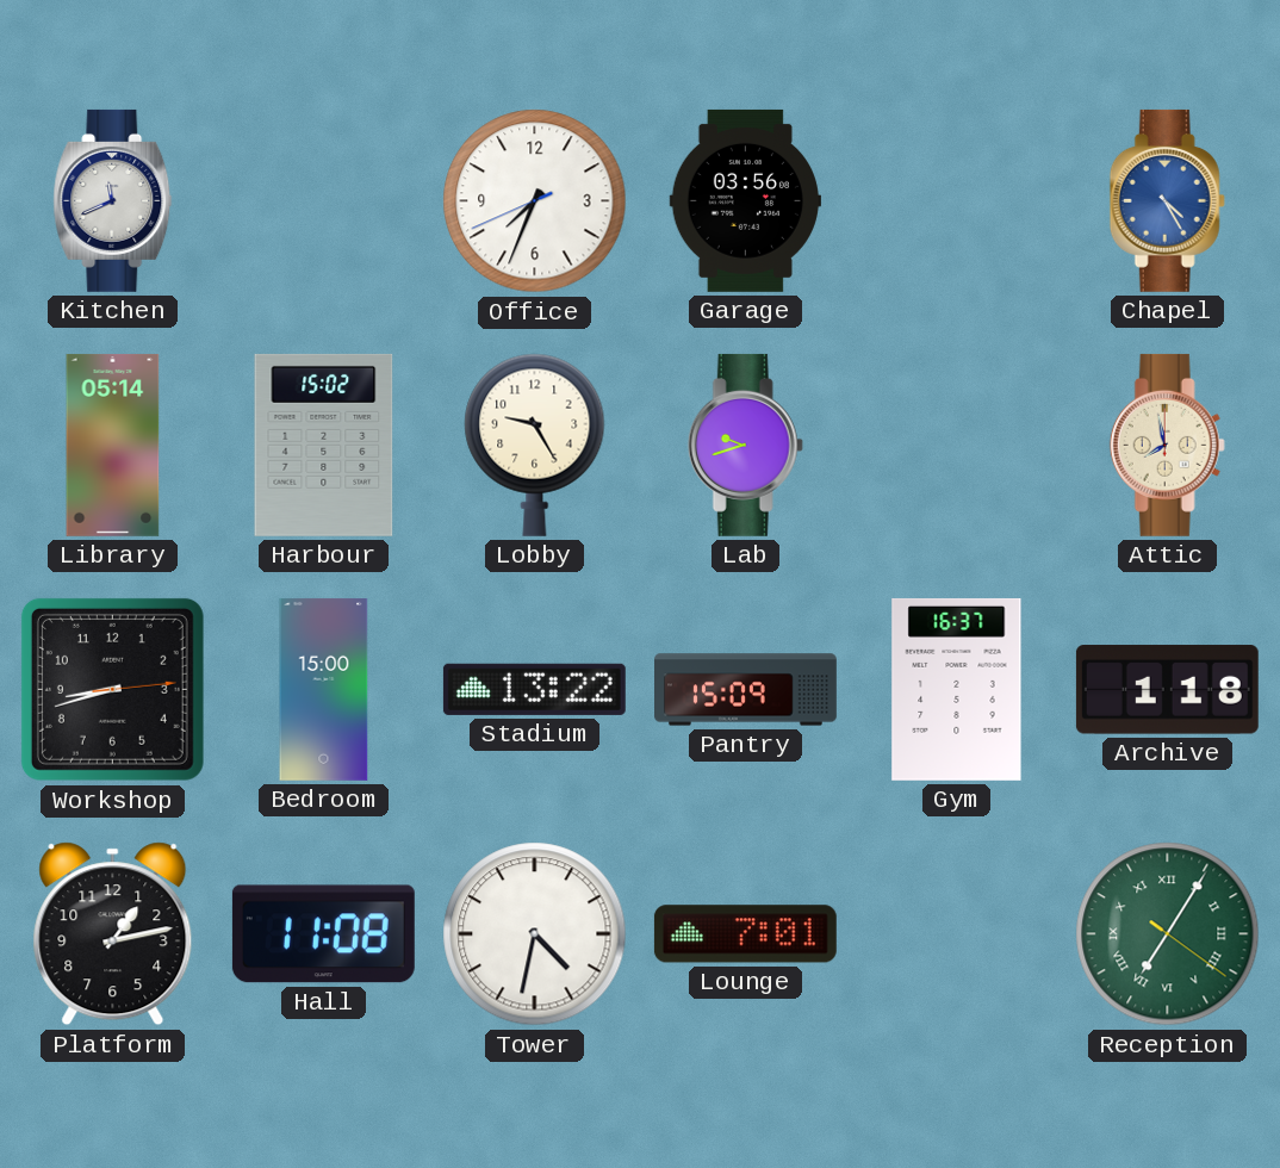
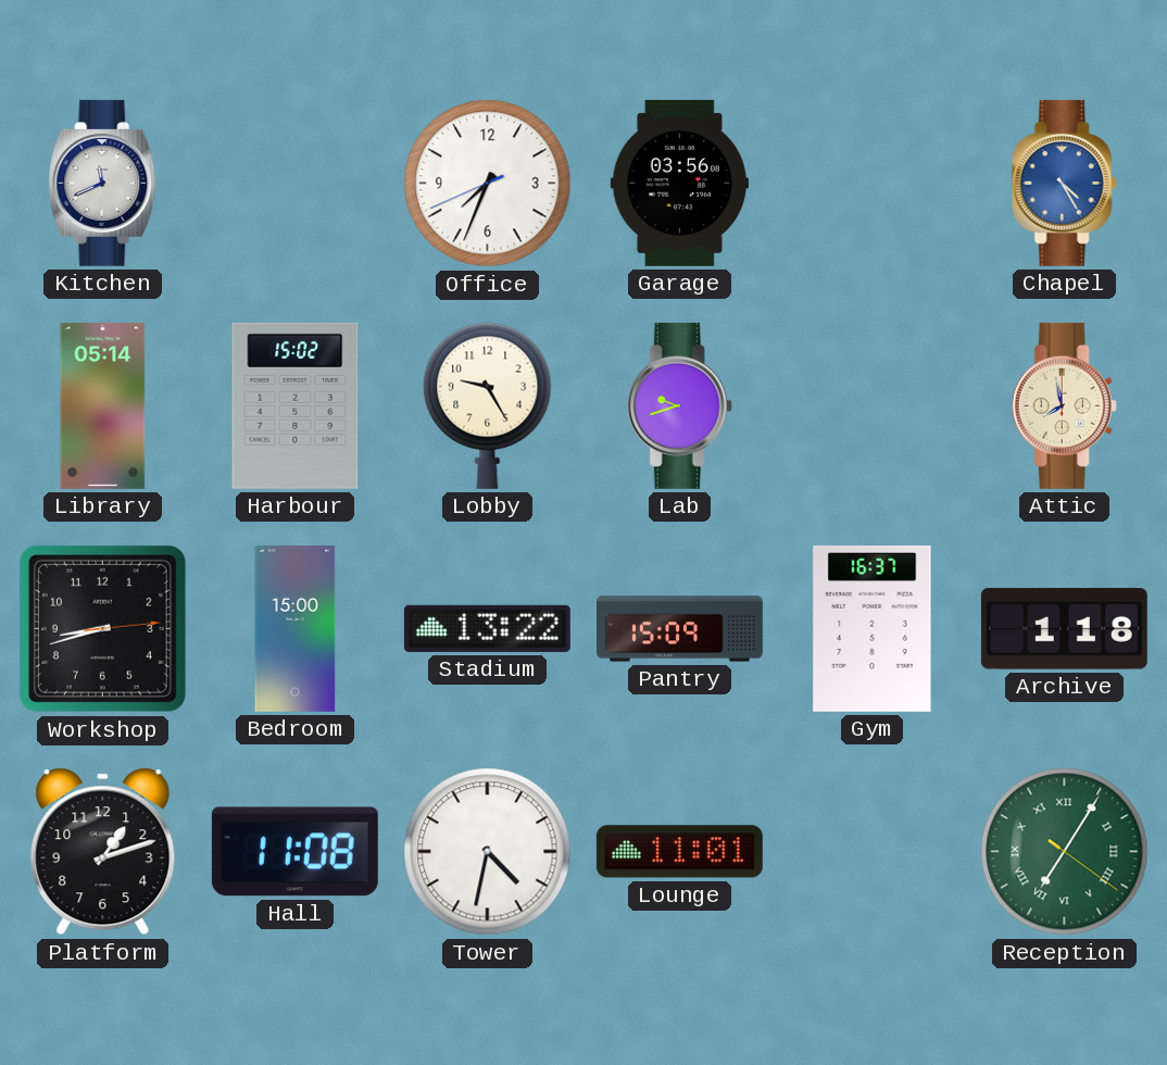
Platform: 1:13 -> 1:12
Lounge: 7:01 -> 11:01
